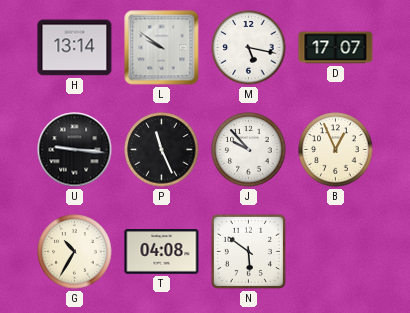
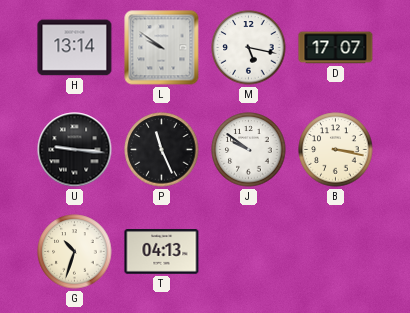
J: 9:53 -> 9:51
B: 12:56 -> 3:17
G: 10:35 -> 10:33
T: 04:08 -> 04:13
N: 5:51 -> none
